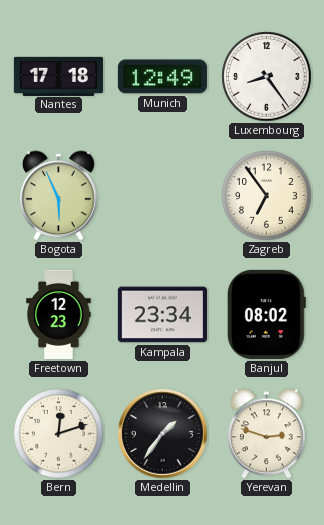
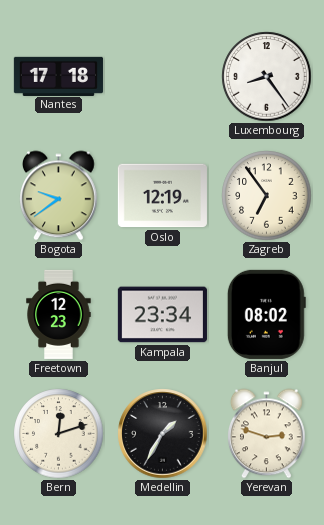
Munich: 12:49 -> none
Bogota: 5:56 -> 9:39
Oslo: none -> 12:19
Medellin: 1:36 -> 1:35
